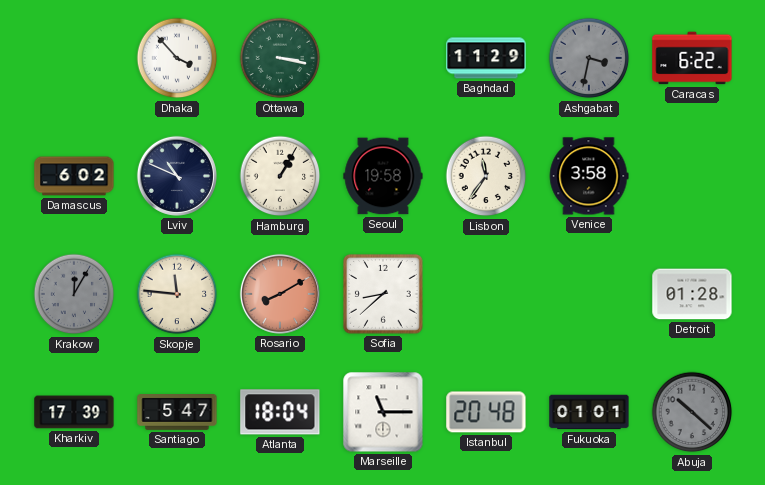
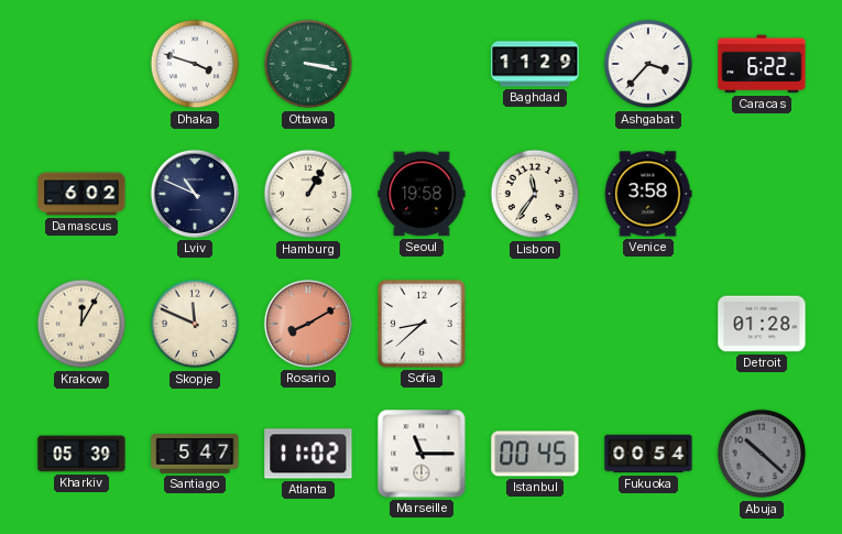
Dhaka: 3:53 -> 3:48
Ashgabat: 3:32 -> 3:37
Ashgabat dial: grey -> white
Krakow dial: grey -> cream
Skopje: 11:46 -> 11:49
Kharkiv: 17:39 -> 05:39
Atlanta: 18:04 -> 11:02
Istanbul: 20:48 -> 00:45
Fukuoka: 01:01 -> 00:54
